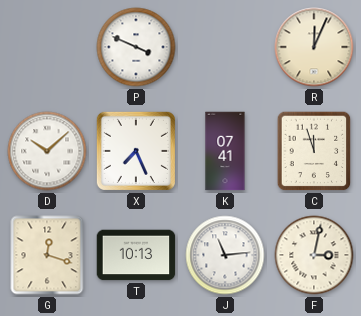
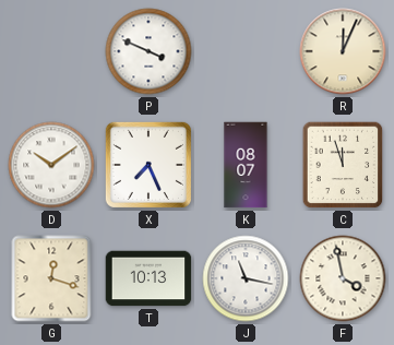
D: 10:08 -> 10:09
K: 07:41 -> 08:07
J: 11:14 -> 11:17
F: 3:02 -> 3:58
